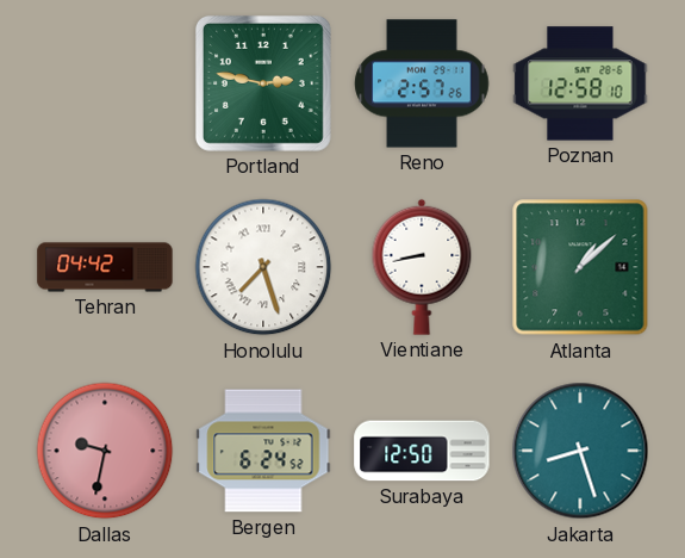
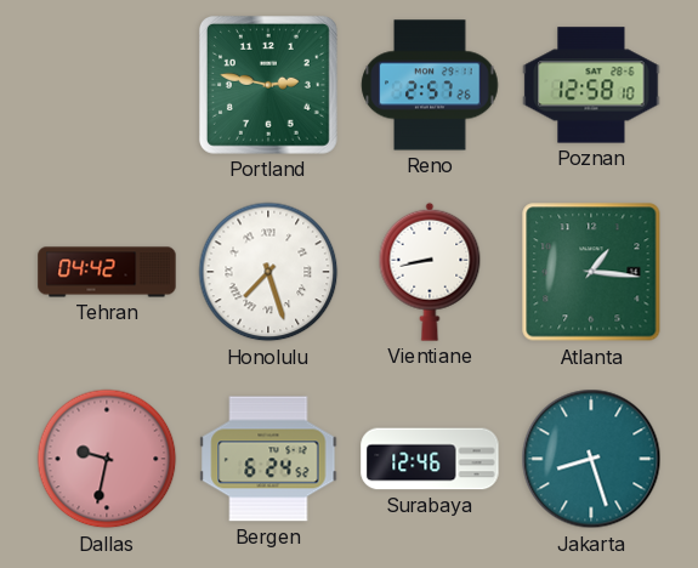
Atlanta: 1:08 -> 1:16
Surabaya: 12:50 -> 12:46
